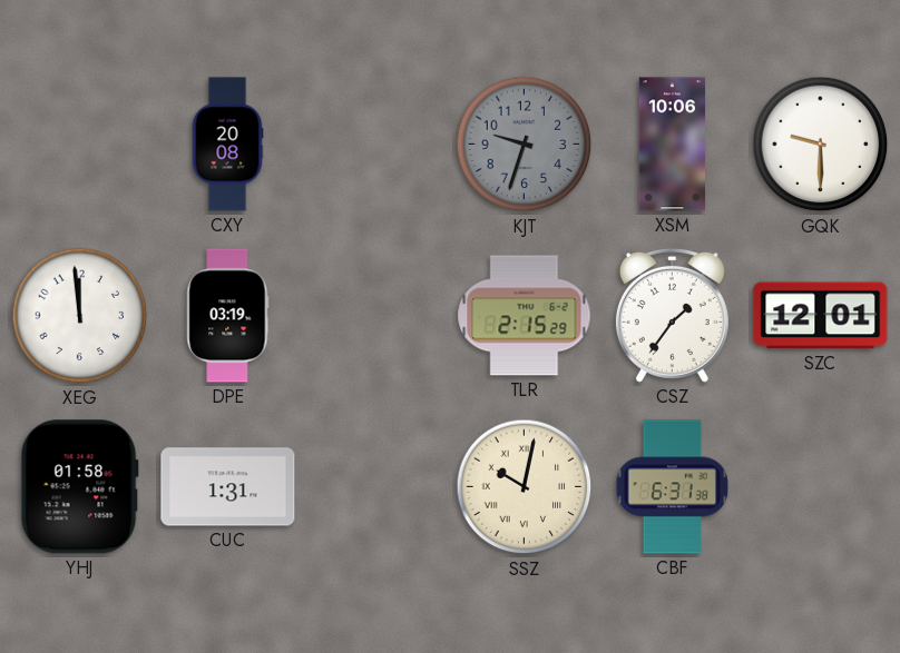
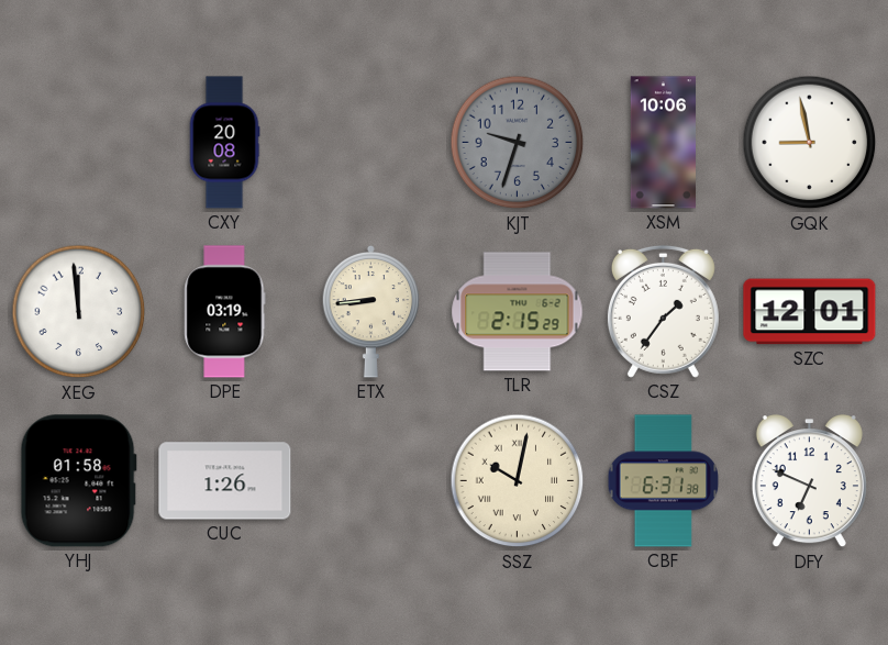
GQK: 9:30 -> 8:58
ETX: none -> 8:44
CUC: 1:31 -> 1:26
DFY: none -> 6:49
